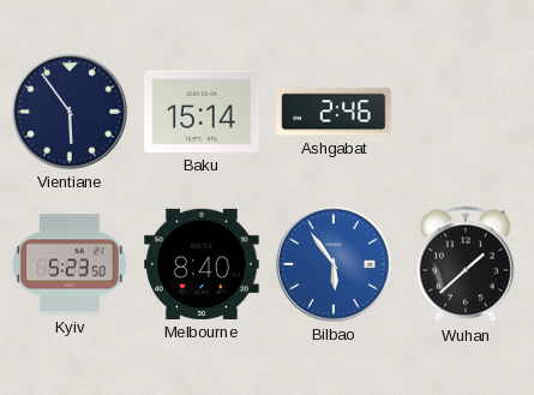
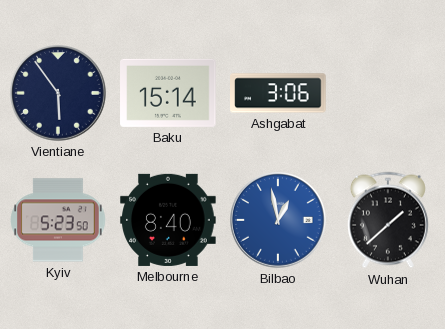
Ashgabat: 2:46 -> 3:06
Bilbao: 5:54 -> 12:58
